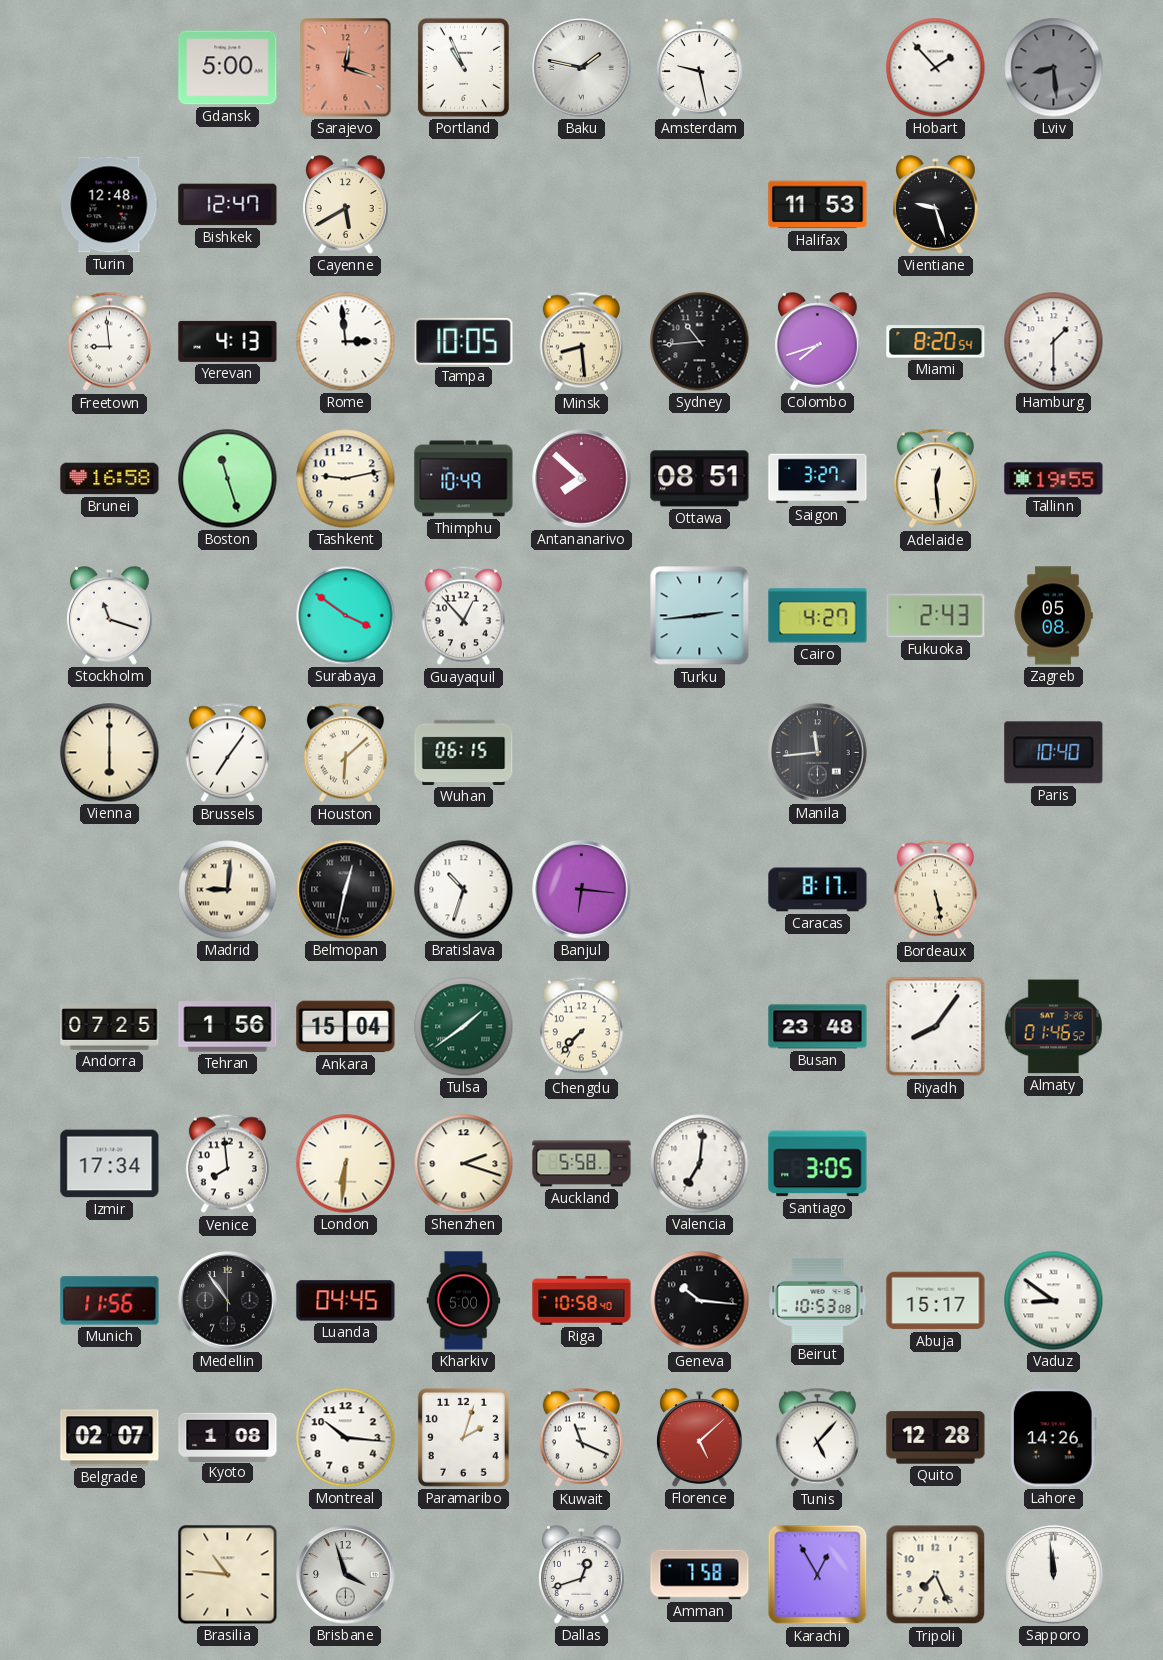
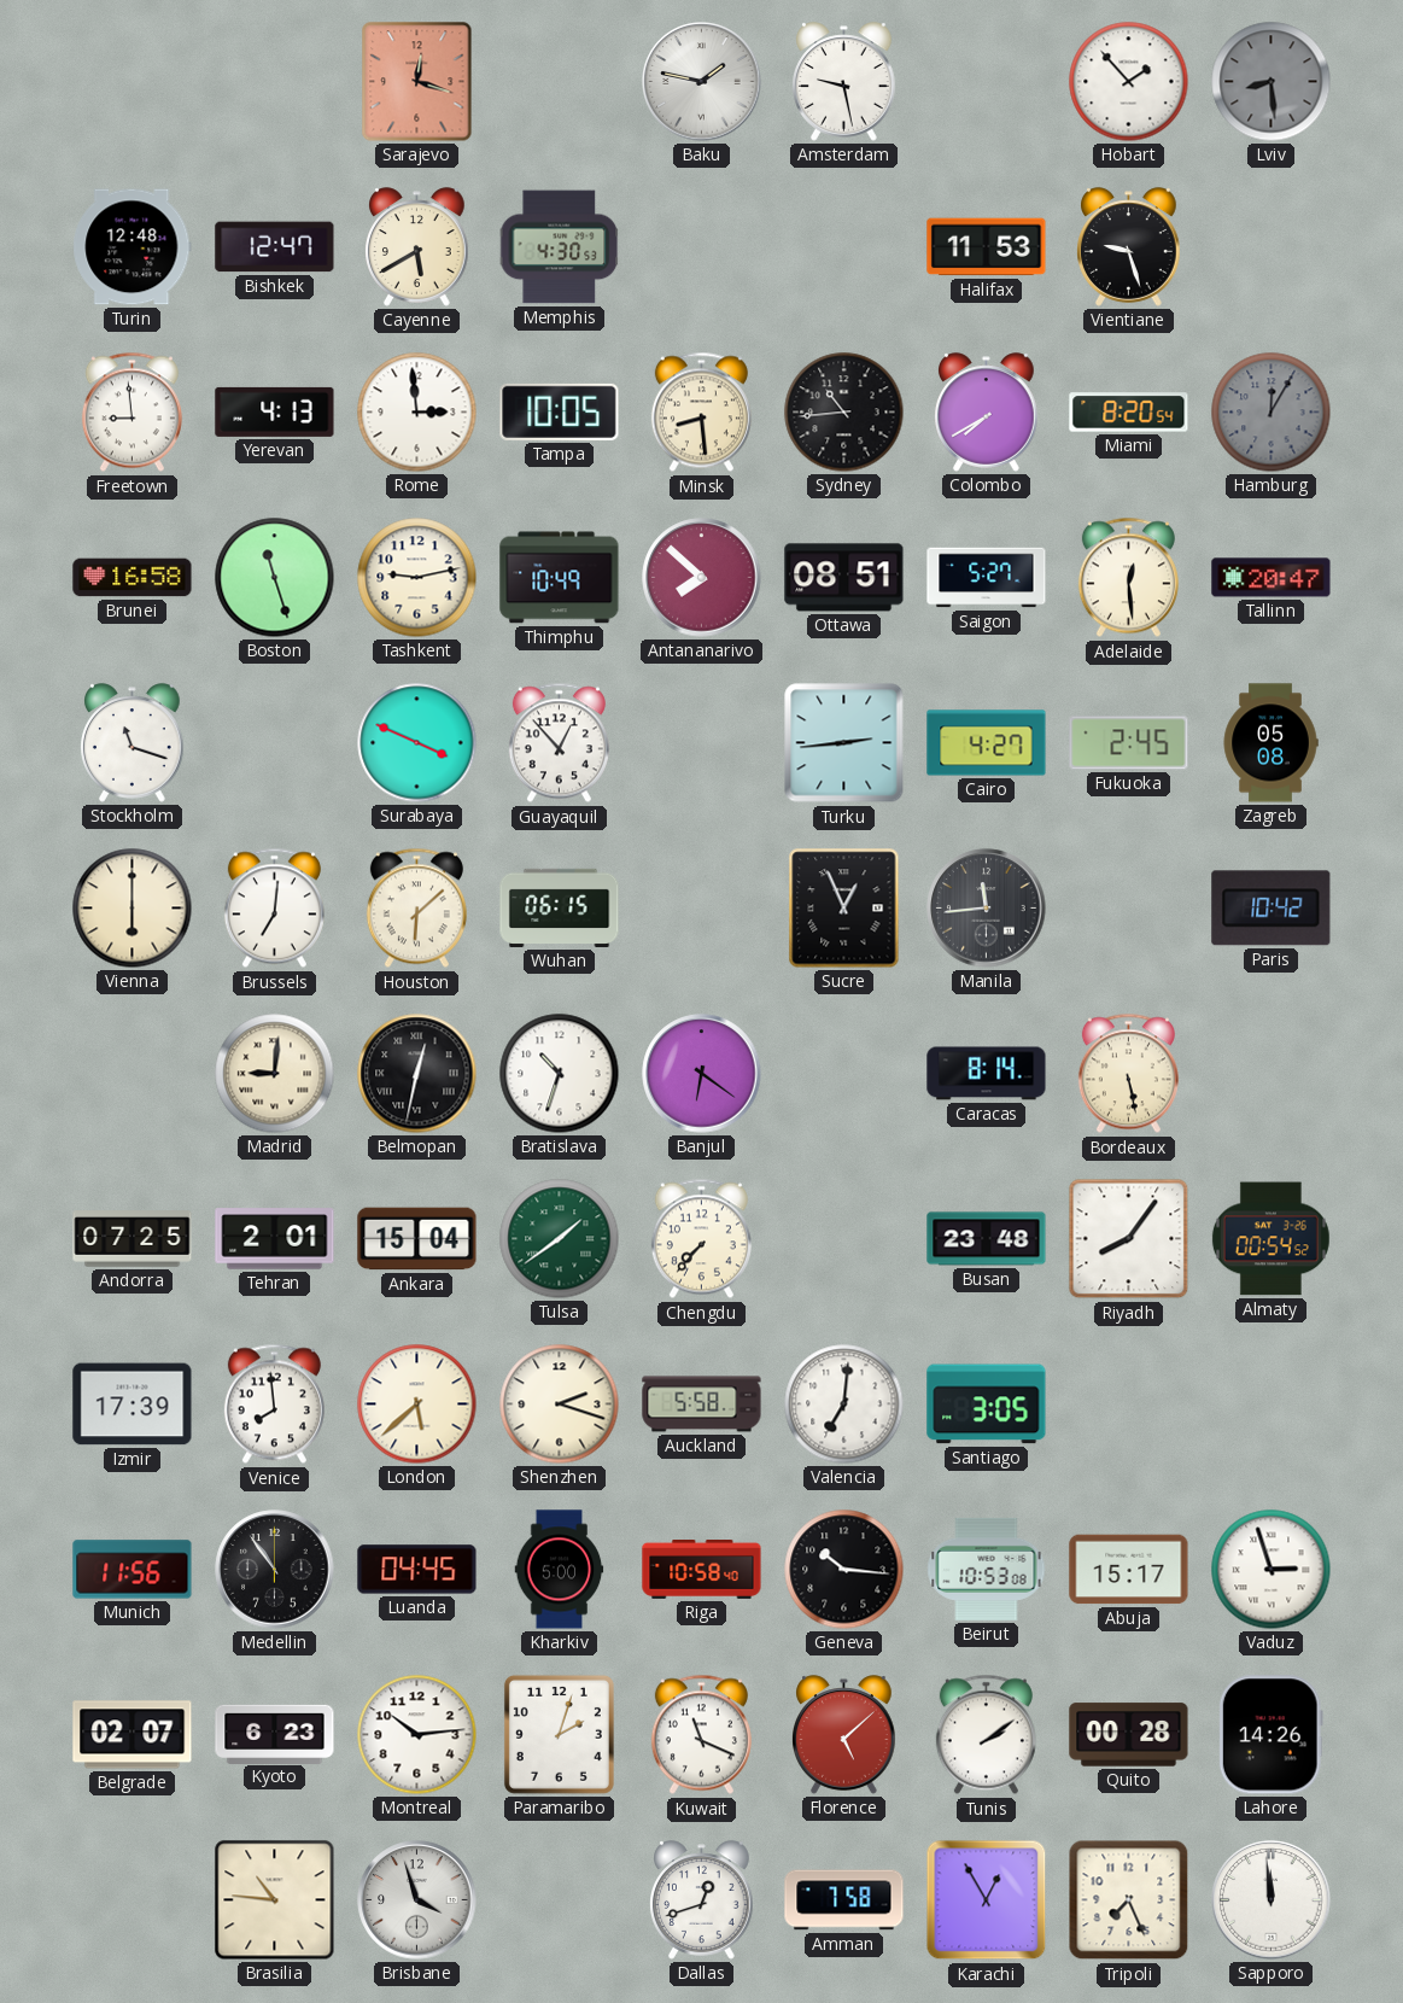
Gdansk: 5:00 -> none
Portland: 10:56 -> none
Memphis: none -> 4:30
Colombo: 7:42 -> 7:40
Hamburg: 1:30 -> 12:05
Hamburg dial: white -> grey
Saigon: 3:27 -> 5:27
Tallinn: 19:55 -> 20:47
Surabaya: 3:51 -> 3:49
Fukuoka: 2:43 -> 2:45
Brussels: 7:06 -> 7:01
Sucre: none -> 12:56
Paris: 10:40 -> 10:42
Banjul: 6:16 -> 6:21
Caracas: 8:17 -> 8:14
Tehran: 1:56 -> 2:01
Almaty: 01:46 -> 00:54
Izmir: 17:34 -> 17:39
London: 6:31 -> 5:38
Vaduz: 8:51 -> 2:57
Kyoto: 1:08 -> 6:23
Montreal: 10:16 -> 10:14
Tunis: 5:07 -> 2:09
Quito: 12:28 -> 00:28
